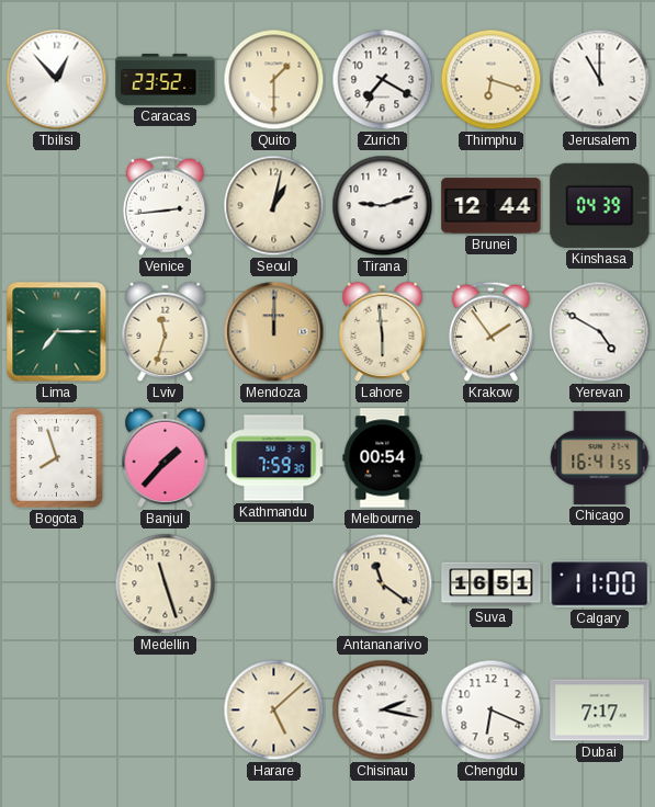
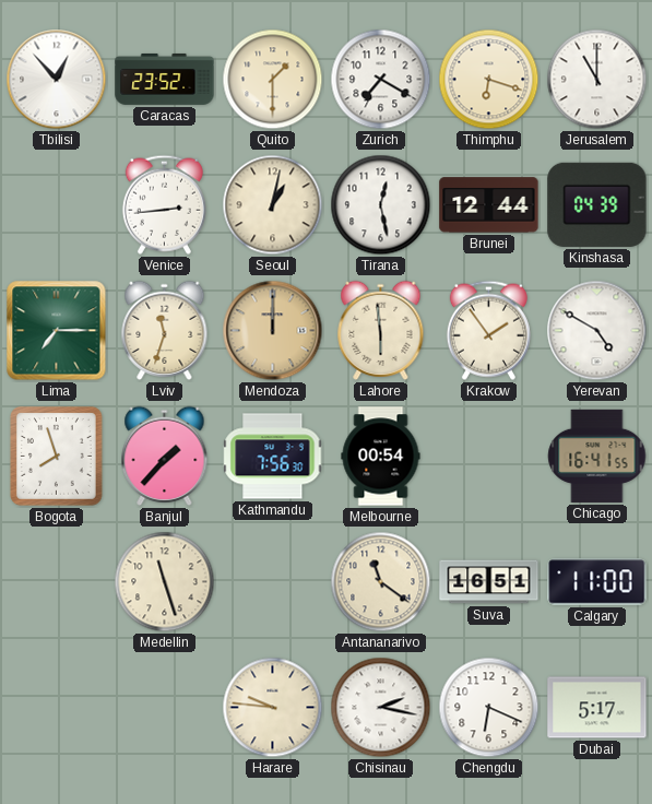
Tirana: 9:12 -> 12:28
Kathmandu: 7:59 -> 7:56
Harare: 5:08 -> 9:46
Dubai: 7:17 -> 5:17
